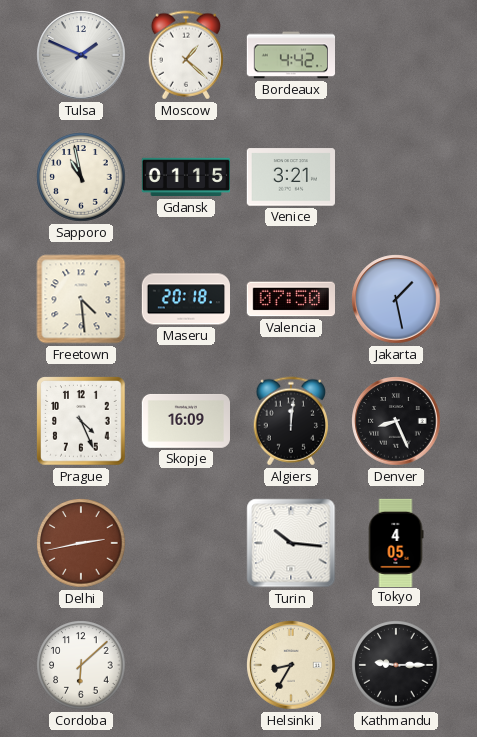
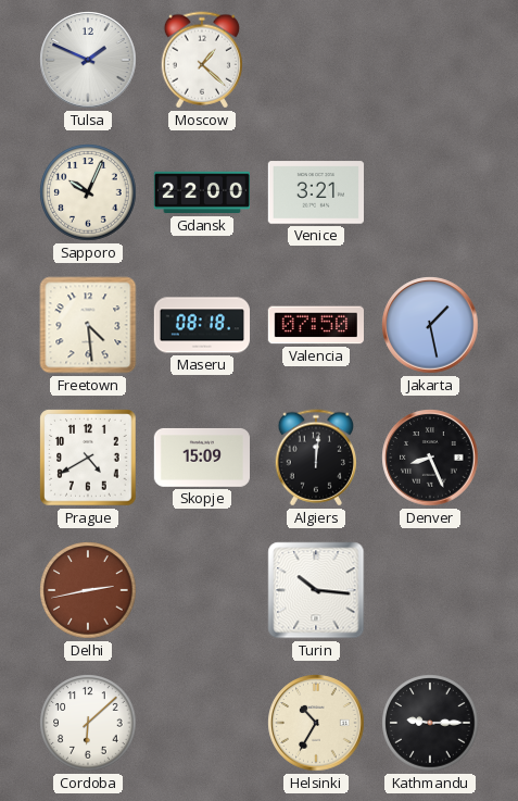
Bordeaux: 4:42 -> none
Sapporo: 10:58 -> 10:04
Gdansk: 01:15 -> 22:00
Maseru: 20:18 -> 08:18
Prague: 4:26 -> 4:40
Skopje: 16:09 -> 15:09
Tokyo: 4:05 -> none
Helsinki: 8:35 -> 10:35
